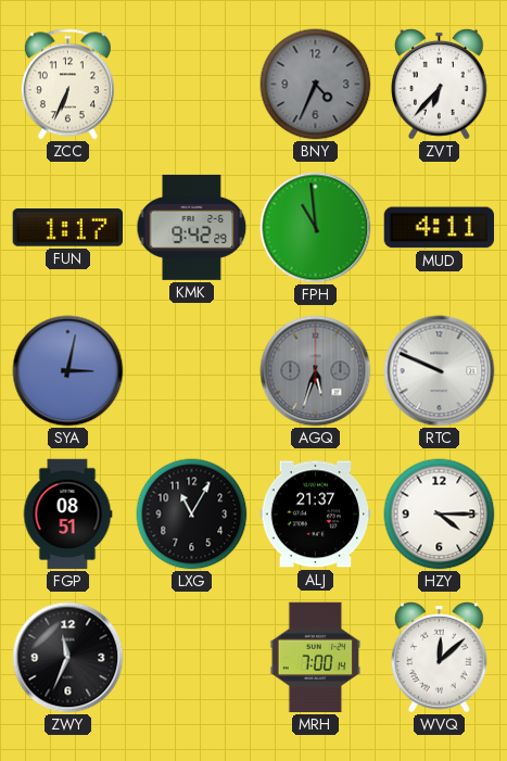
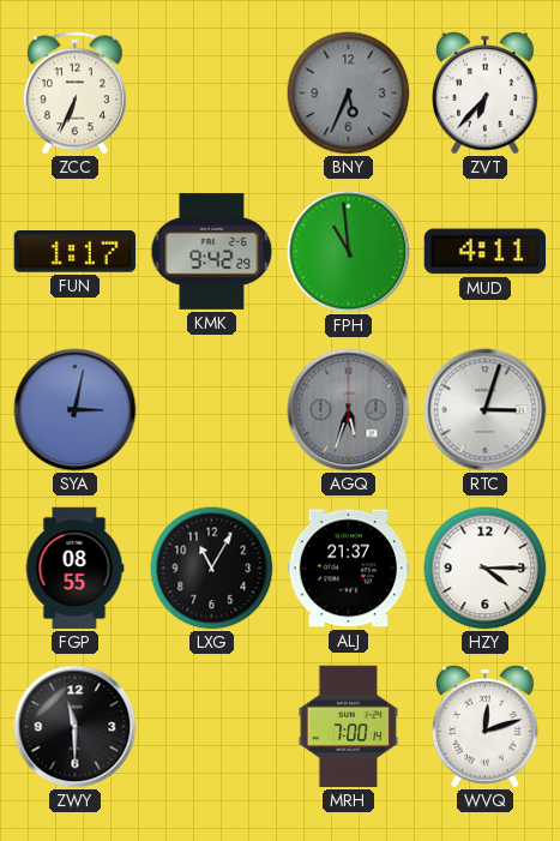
BNY: 4:34 -> 5:34
RTC: 9:49 -> 3:03
FGP: 08:51 -> 08:55
ZWY: 11:34 -> 11:30
WVQ: 12:08 -> 12:12
